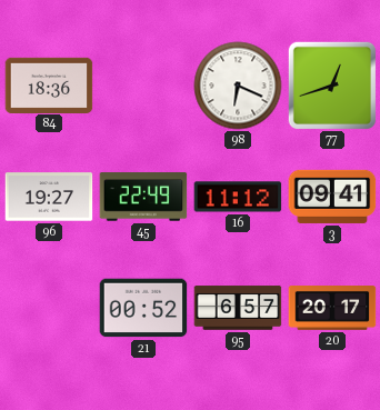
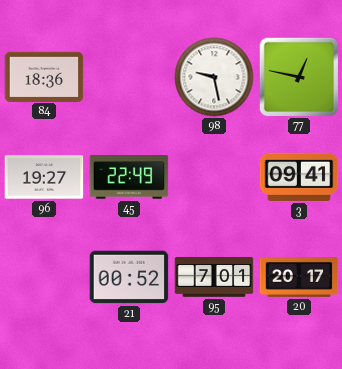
98: 6:19 -> 9:28
77: 12:42 -> 12:47
16: 11:12 -> none
95: 6:57 -> 7:01
